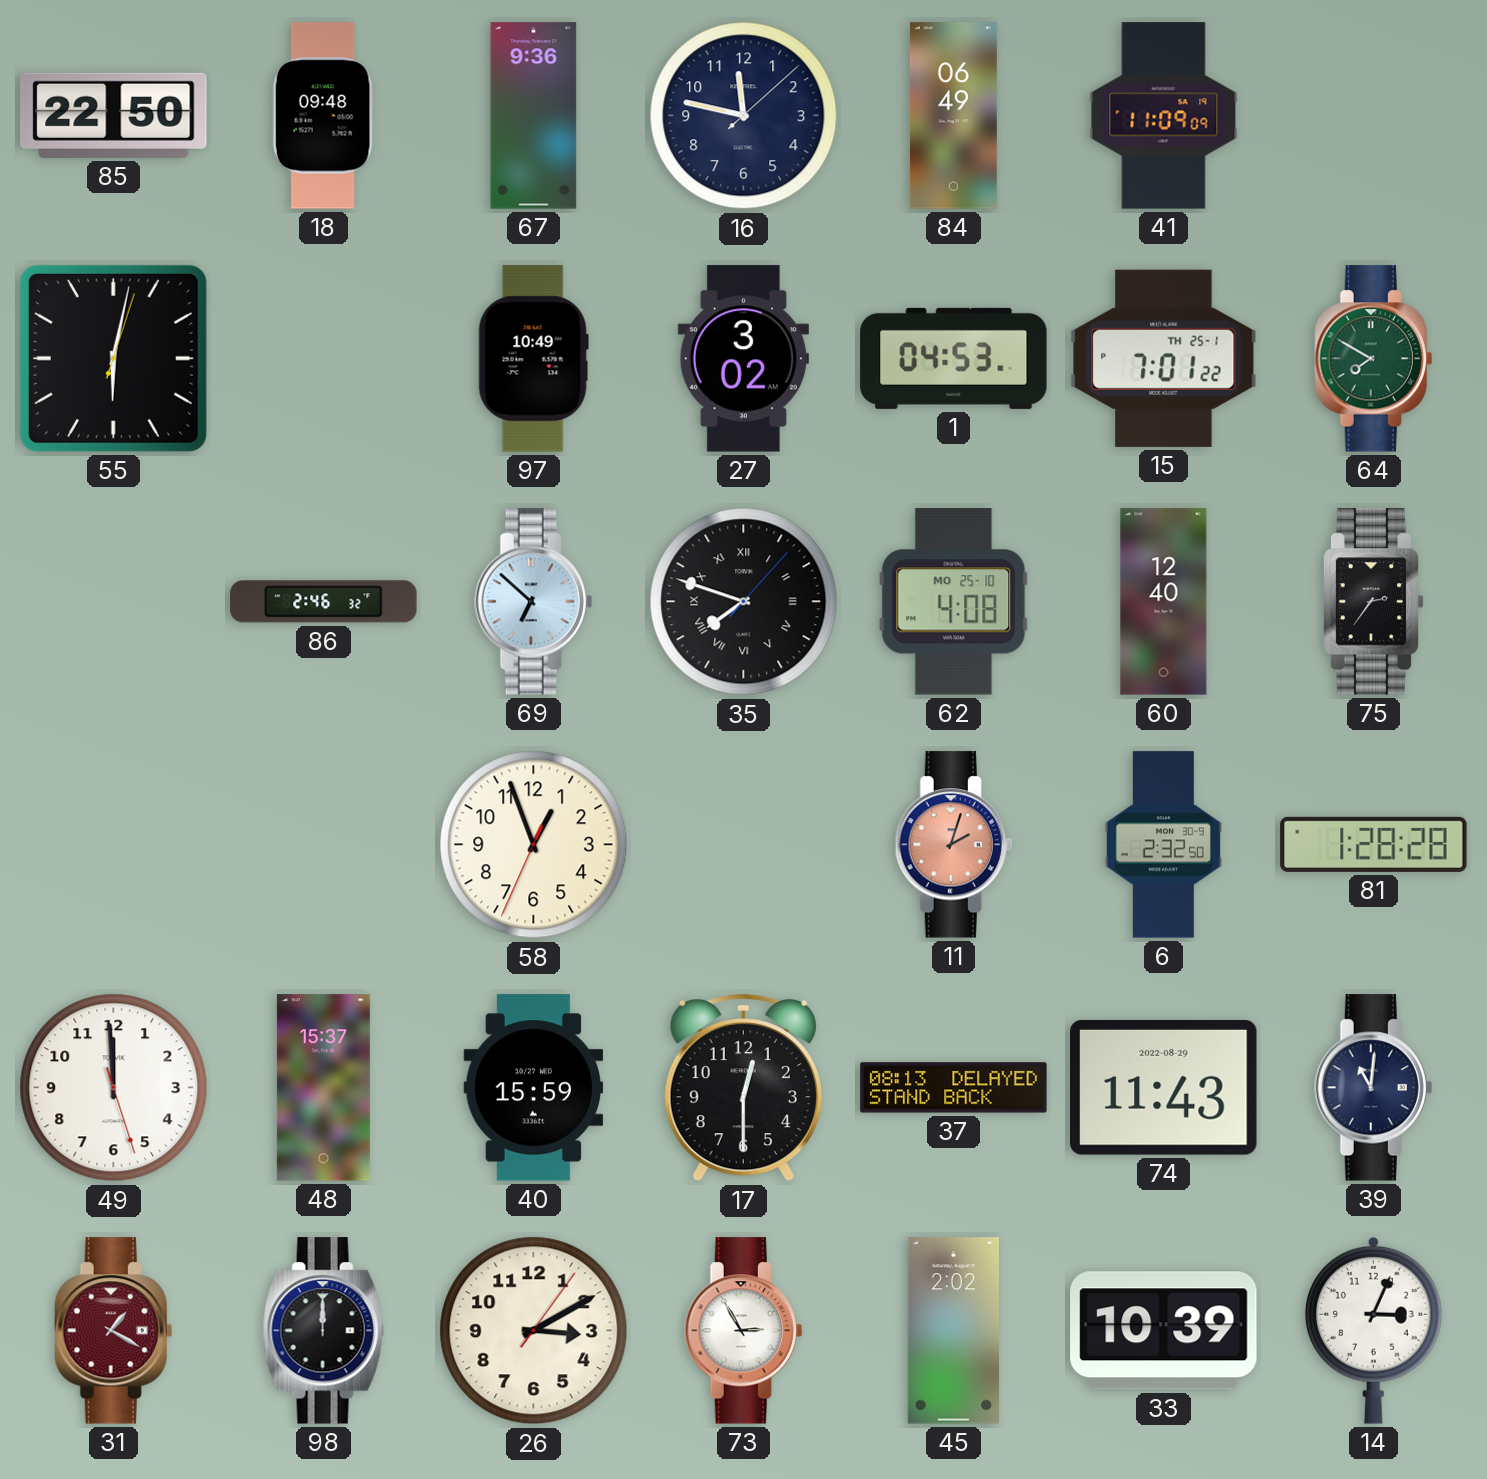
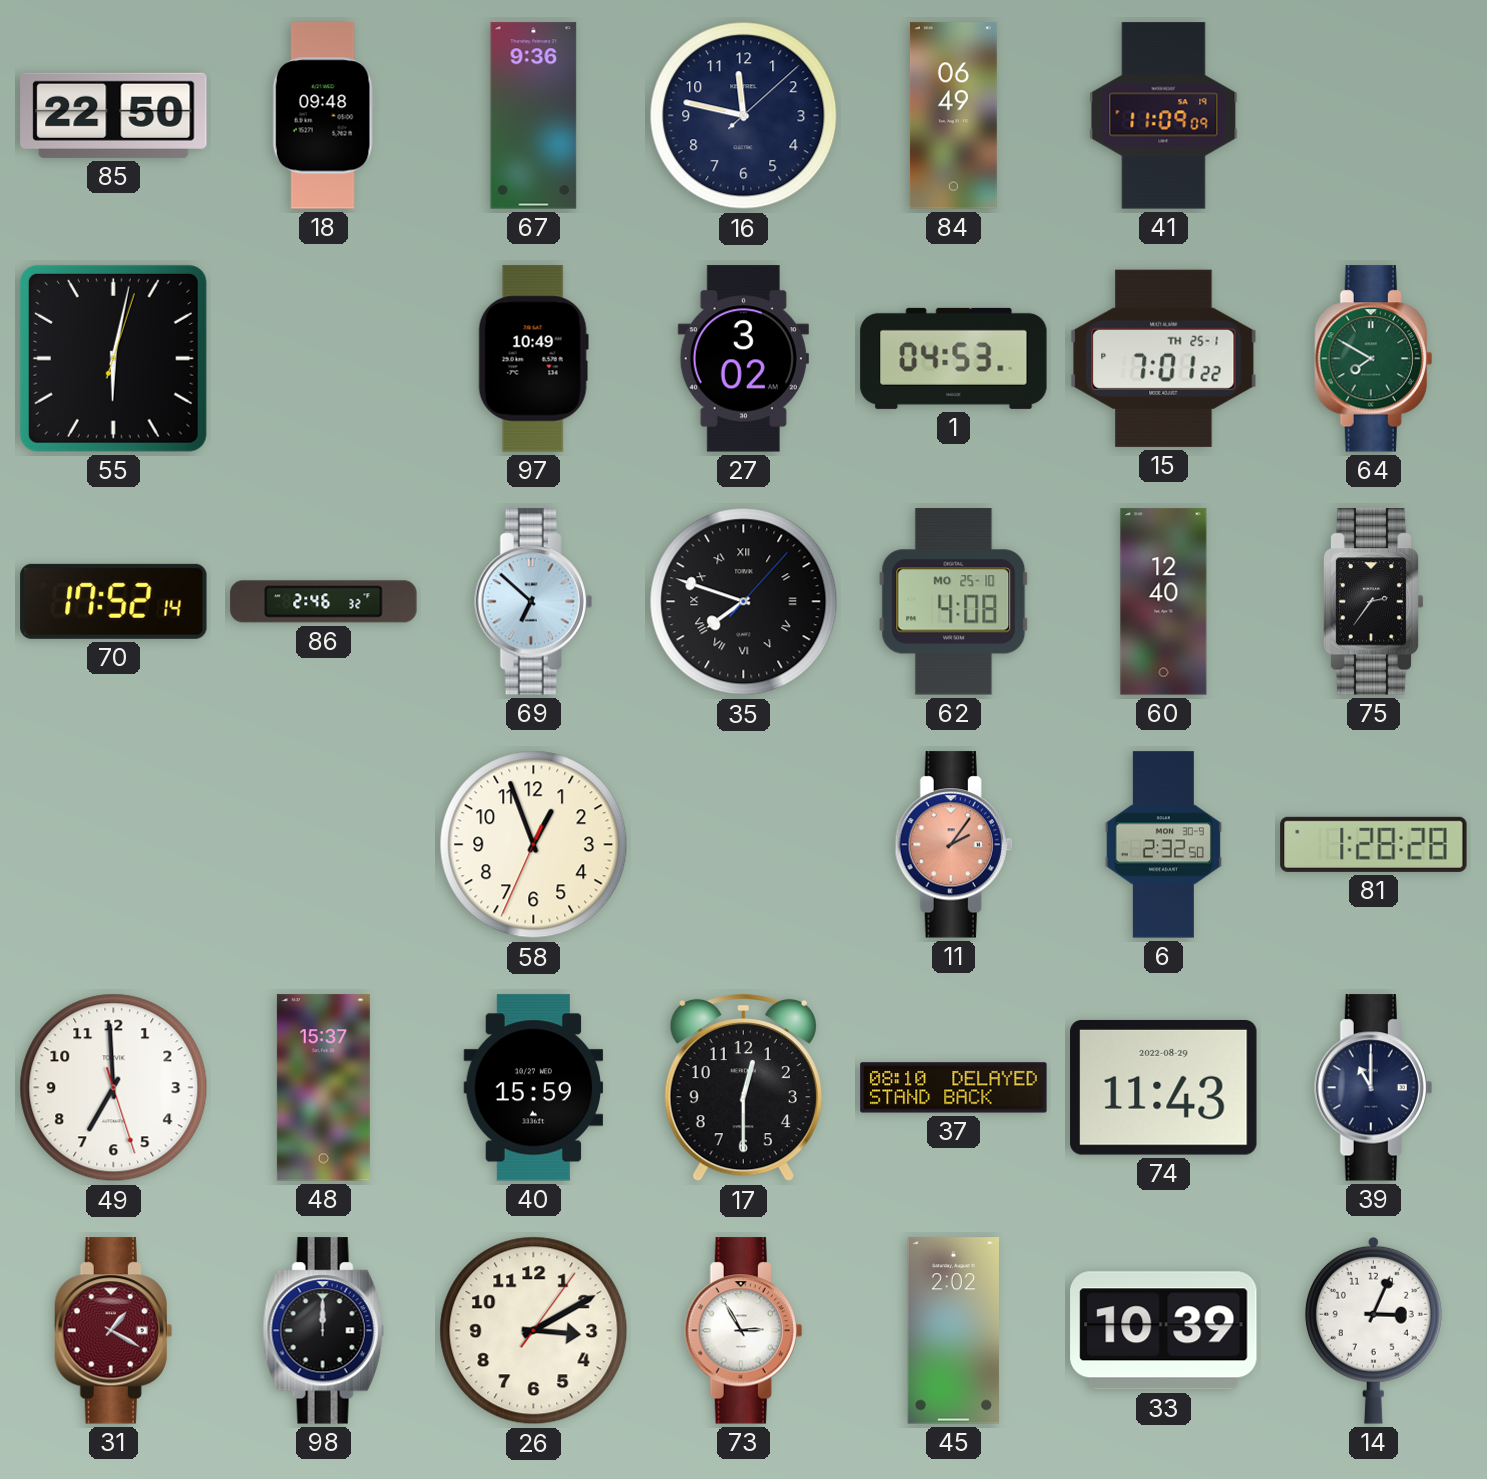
70: none -> 17:52
11: 2:03 -> 2:06
49: 11:59 -> 6:59
37: 08:13 -> 08:10
39: 11:01 -> 11:00
